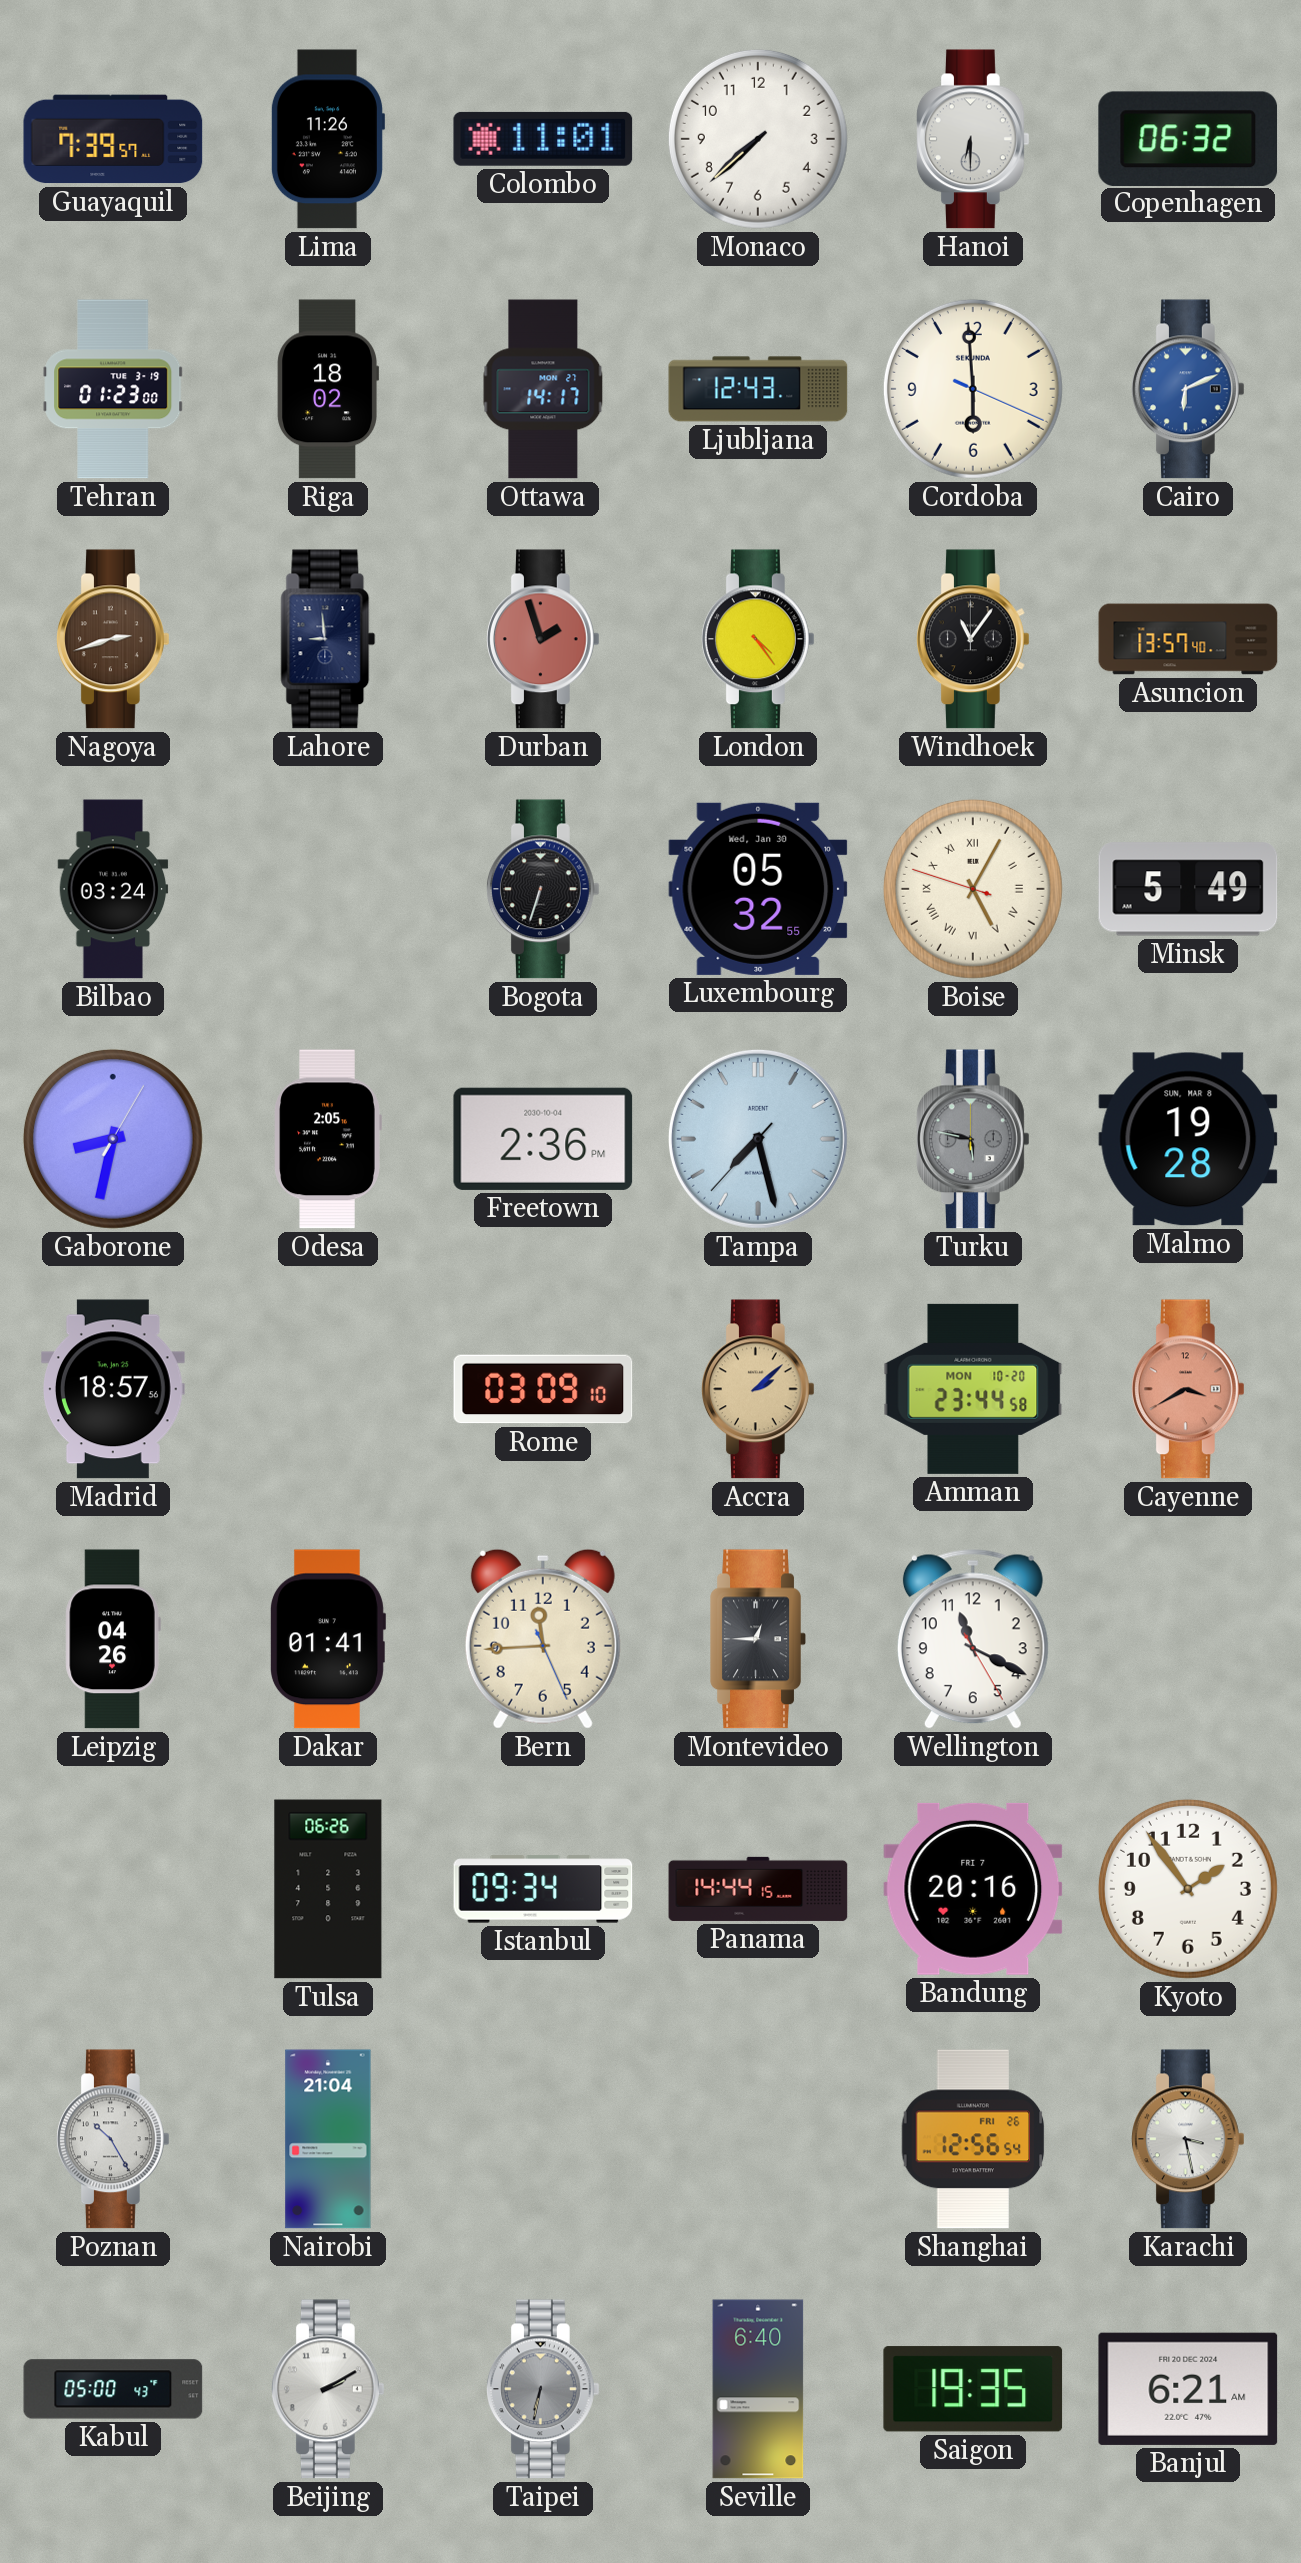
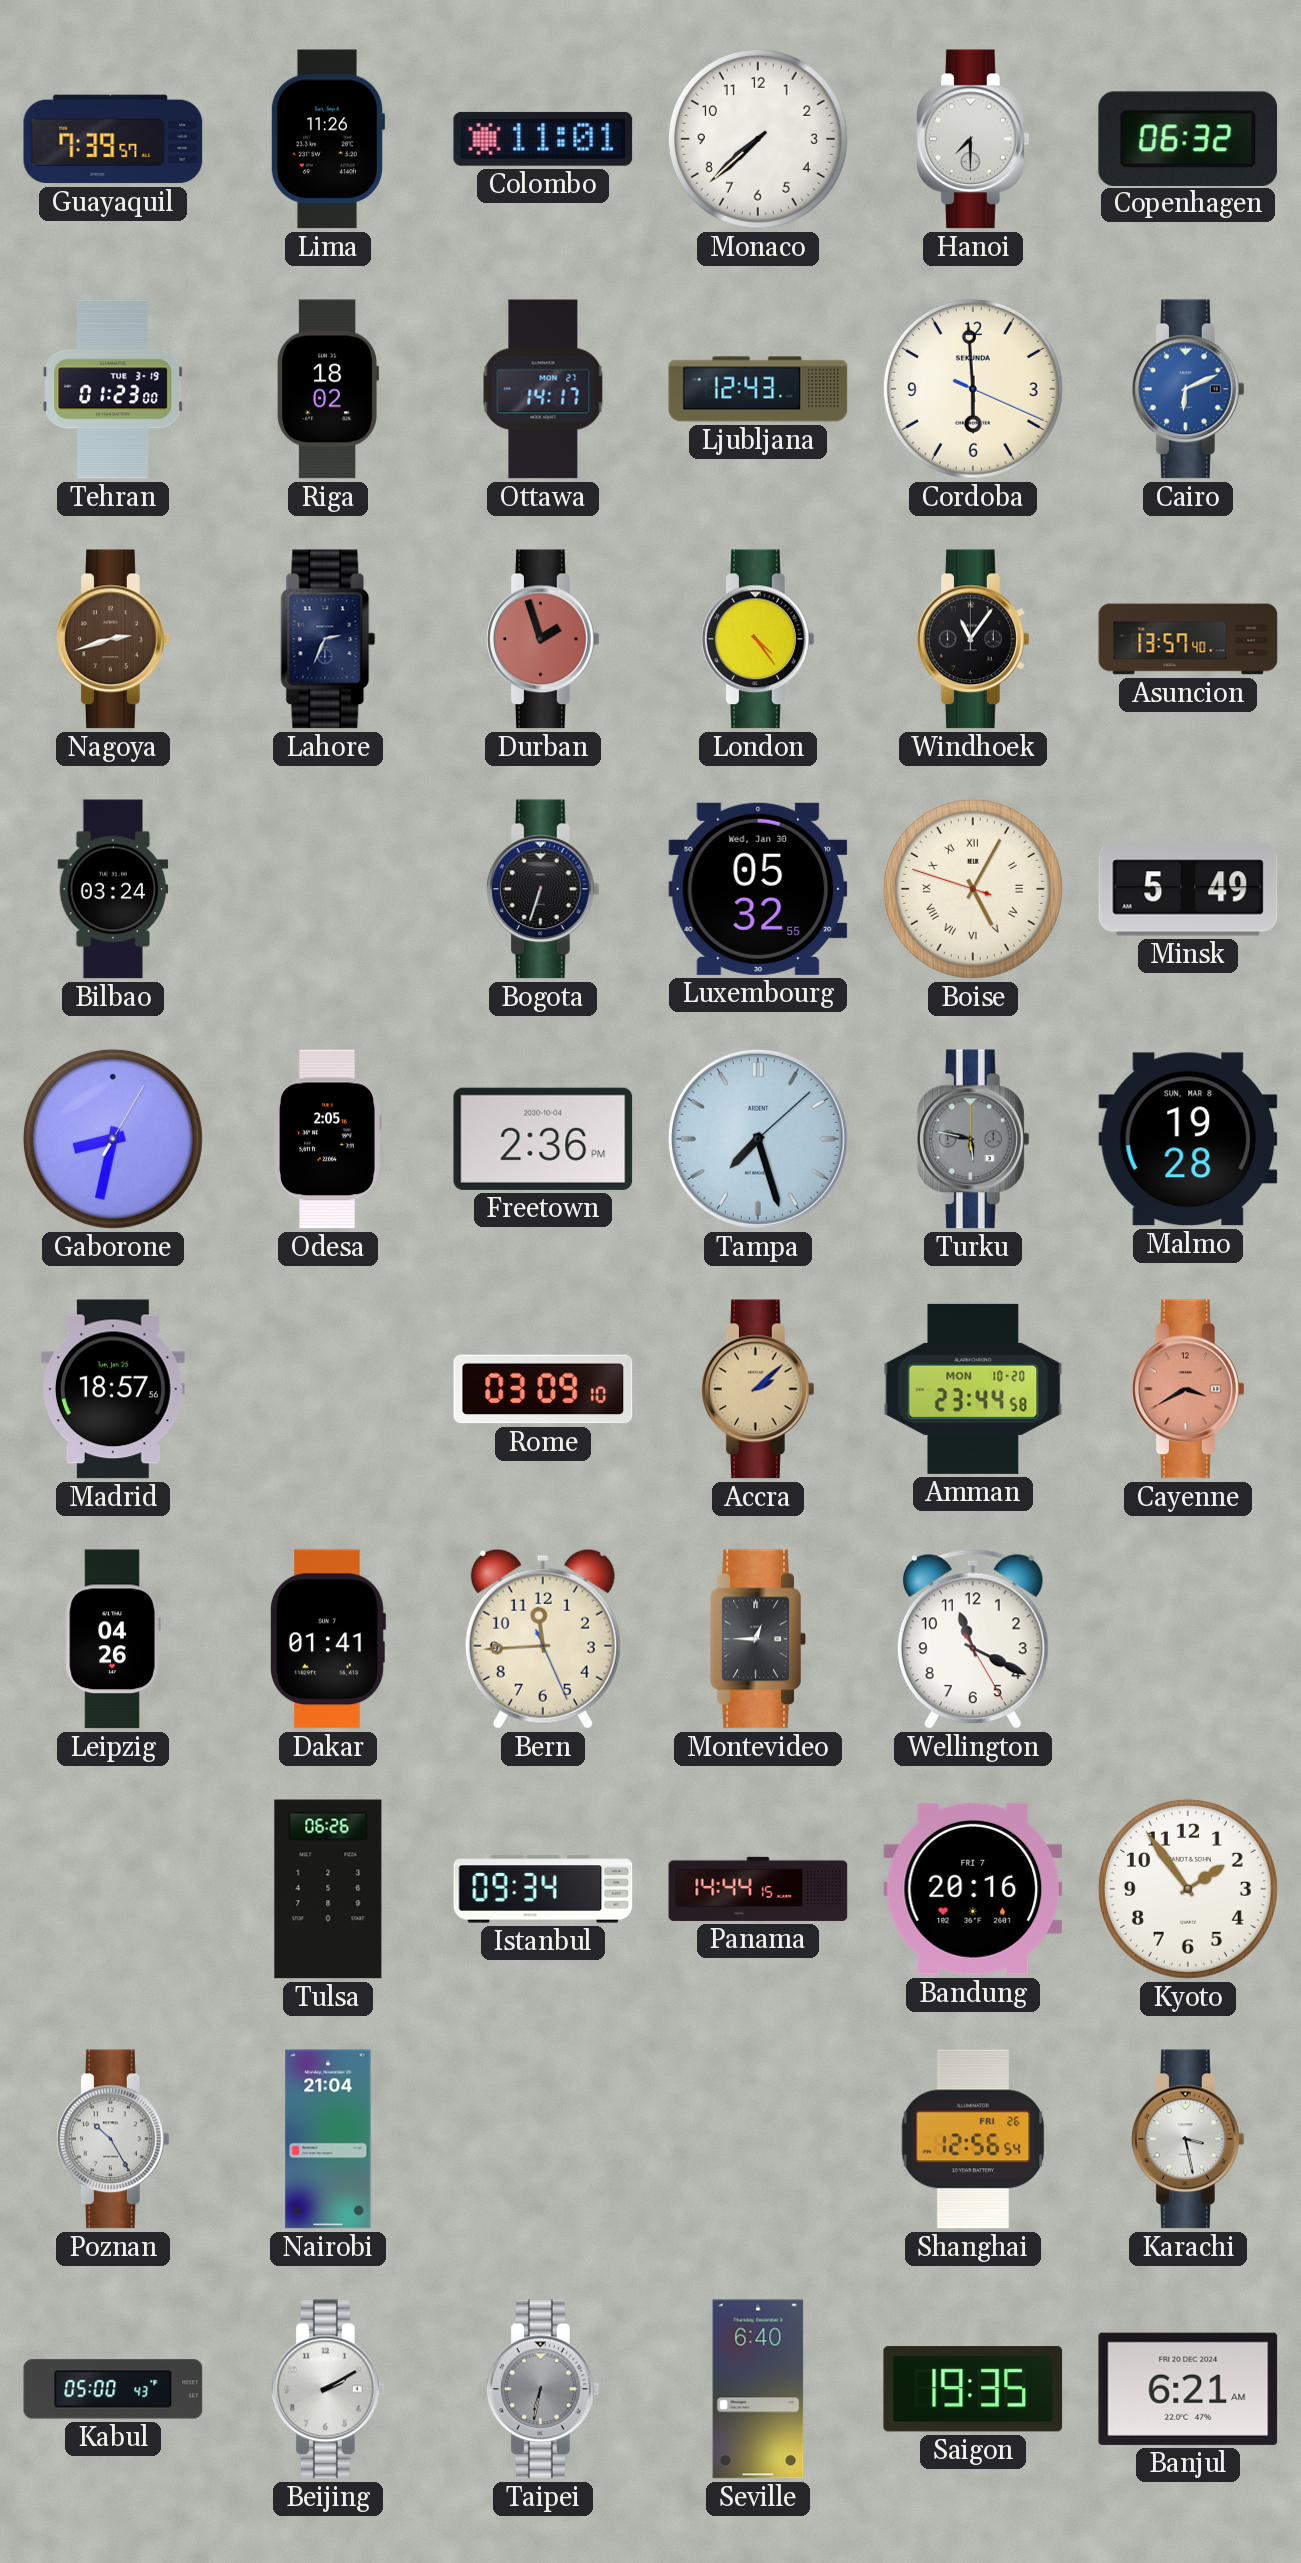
Hanoi: 6:30 -> 7:30
Lahore: 8:59 -> 2:34
Tampa: 7:27:37 -> 7:27:08
